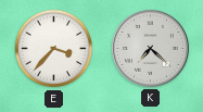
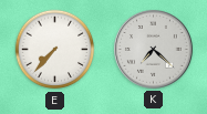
E: 3:37 -> 7:37
